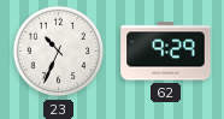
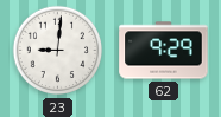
23: 10:34 -> 9:01
